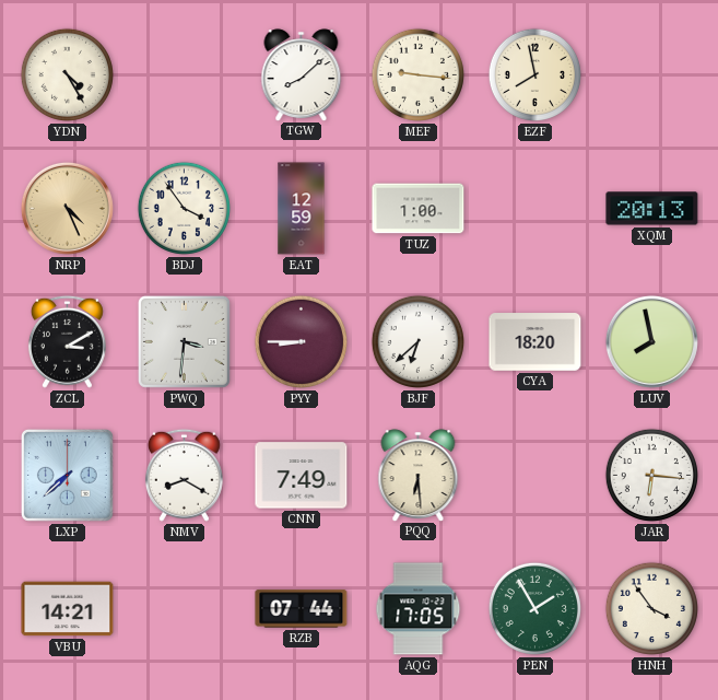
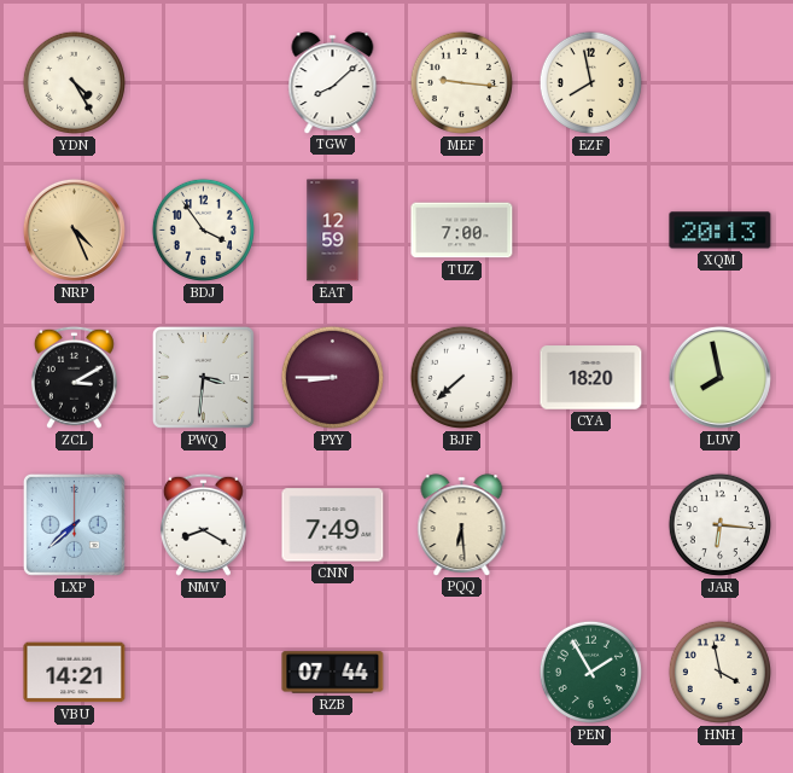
TUZ: 1:00 -> 7:00
BJF: 6:38 -> 7:38
AQG: 17:05 -> none
HNH: 3:54 -> 3:58
